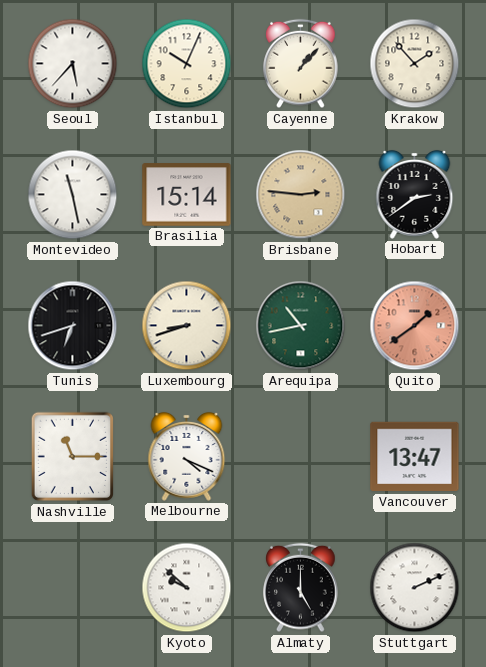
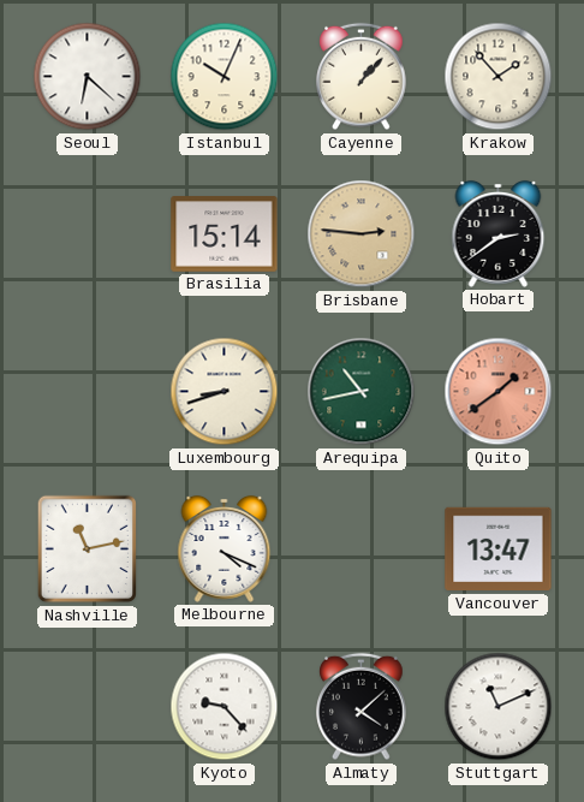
Seoul: 5:37 -> 6:22
Montevideo: 11:28 -> none
Tunis: 6:42 -> none
Nashville: 11:15 -> 11:13
Kyoto: 9:52 -> 9:23
Almaty: 5:00 -> 4:08
Stuttgart: 2:11 -> 11:11
